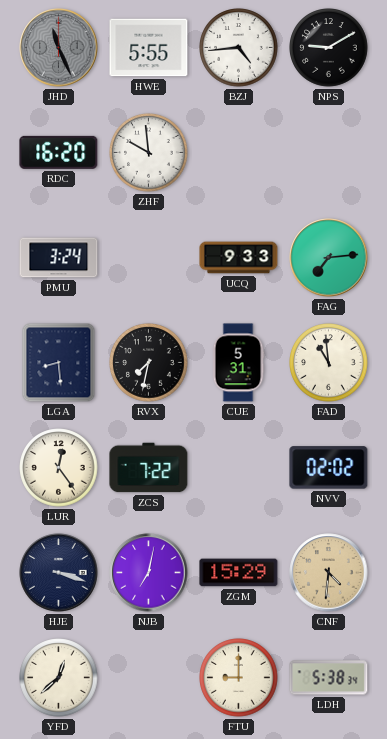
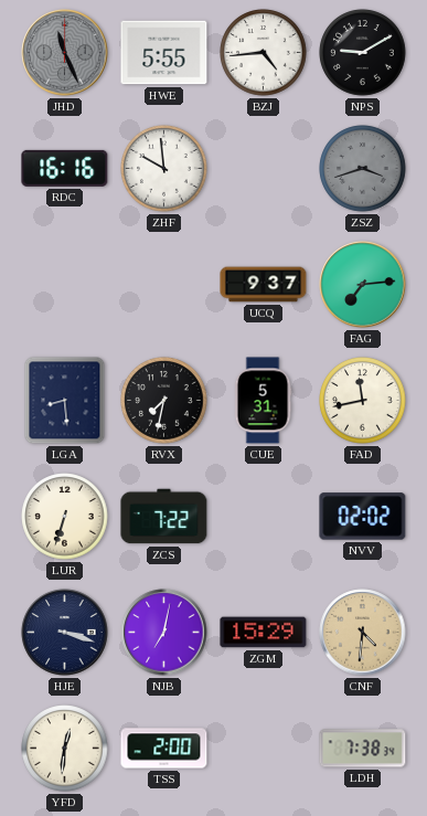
RDC: 16:20 -> 16:16
ZSZ: none -> 3:42
PMU: 3:24 -> none
UCQ: 9:33 -> 9:37
FAD: 10:59 -> 11:43
LUR: 12:24 -> 6:33
YFD: 12:38 -> 12:31
TSS: none -> 2:00
FTU: 9:00 -> none
LDH: 5:38 -> 7:38
